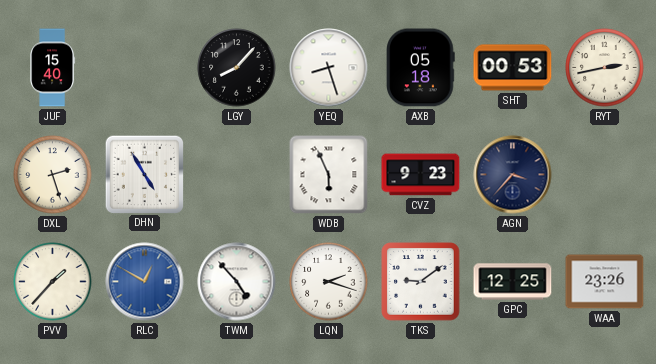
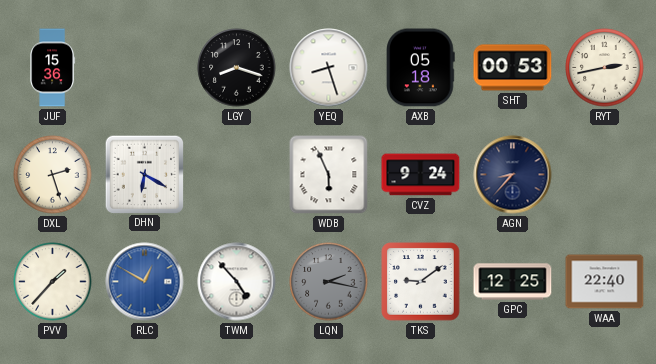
JUF: 15:40 -> 15:36
LGY: 8:07 -> 8:18
DHN: 4:55 -> 6:20
CVZ: 9:23 -> 9:24
AGN: 3:37 -> 8:37
LQN: 2:18 -> 2:17
LQN dial: white -> grey
WAA: 23:26 -> 22:40
